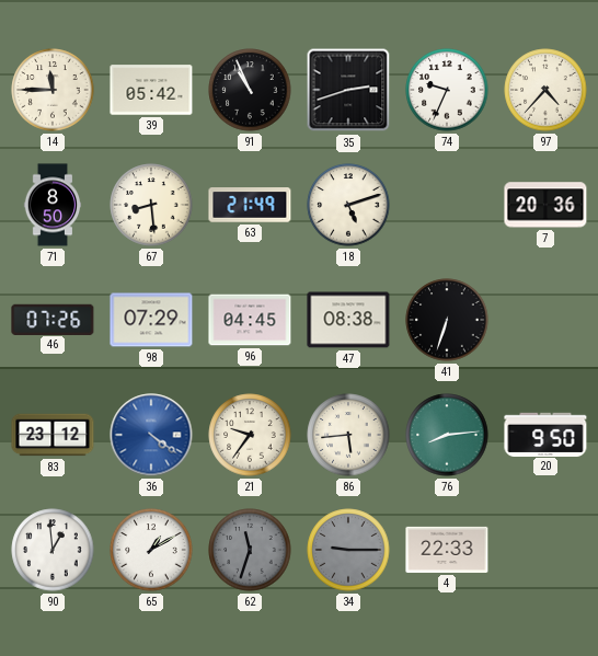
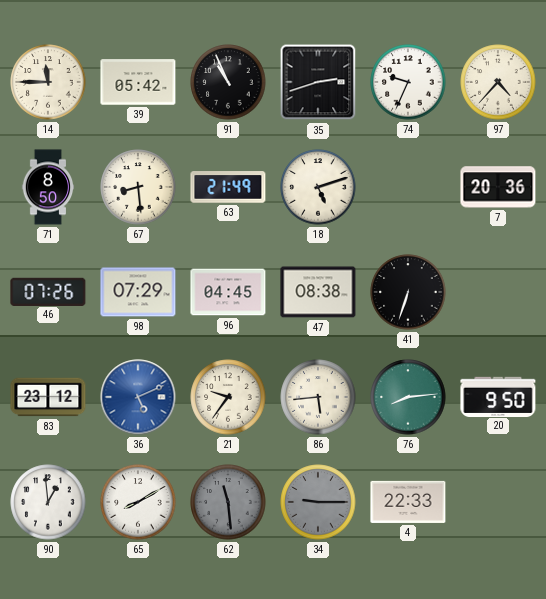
36: 4:21 -> 5:11
65: 1:10 -> 8:10
62: 11:33 -> 11:29
